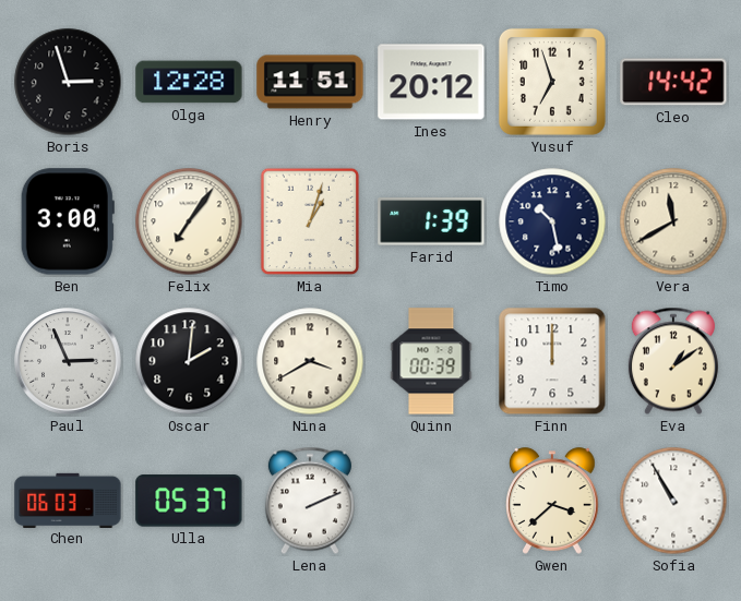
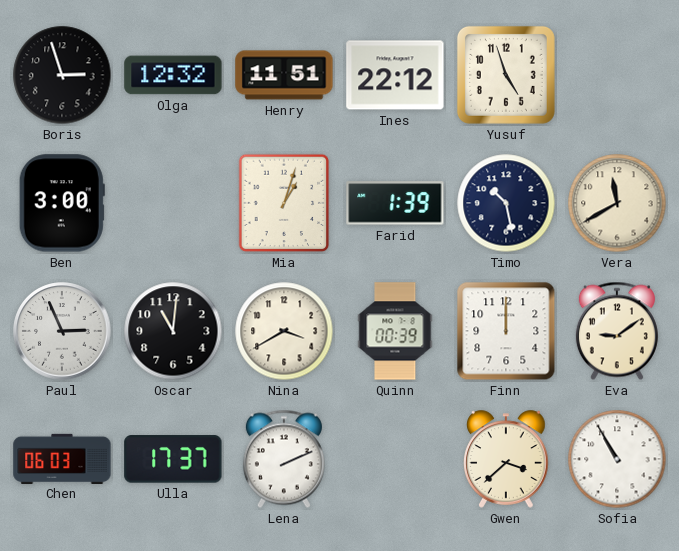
Olga: 12:28 -> 12:32
Ines: 20:12 -> 22:12
Yusuf: 6:57 -> 4:57
Cleo: 14:42 -> none
Felix: 7:06 -> none
Oscar: 2:01 -> 11:01
Eva: 1:09 -> 9:09
Ulla: 05:37 -> 17:37
